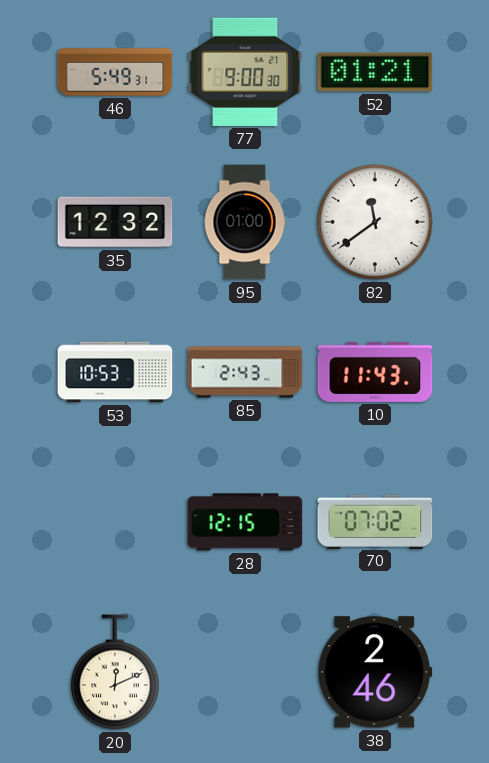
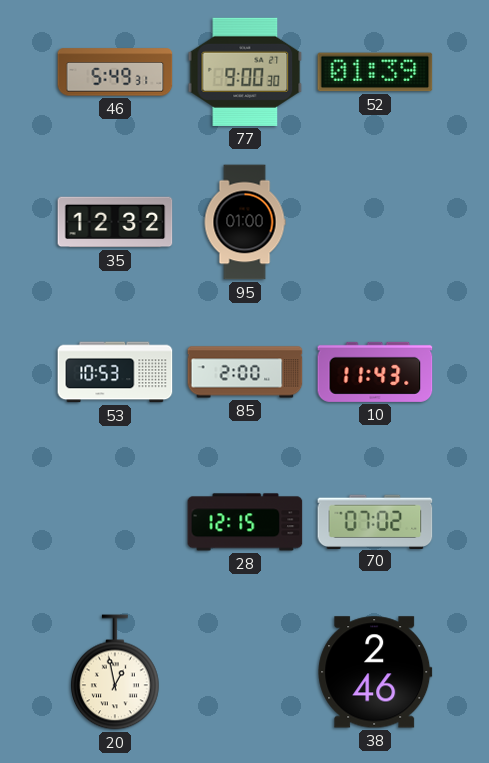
52: 01:21 -> 01:39
82: 11:39 -> none
85: 2:43 -> 2:00
20: 12:11 -> 12:58
